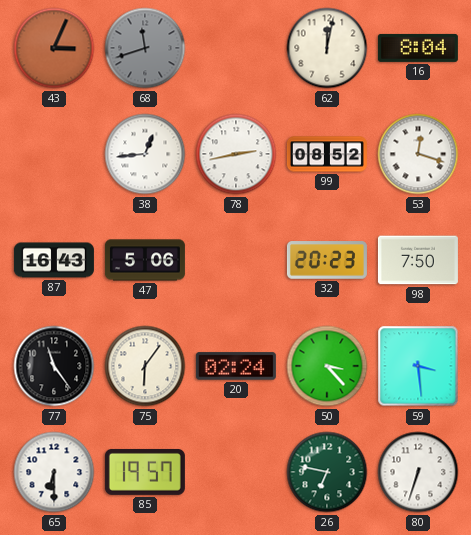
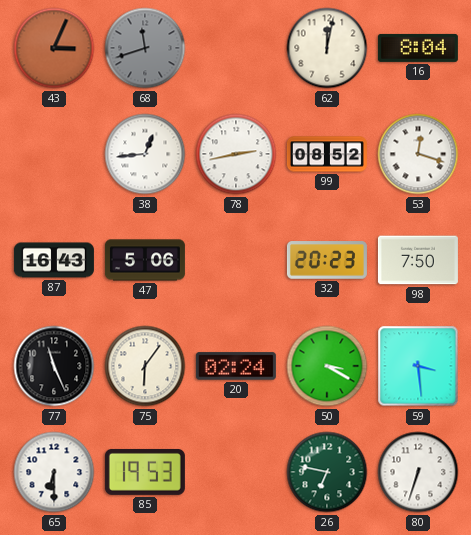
77: 11:24 -> 11:26
50: 3:23 -> 3:20
85: 19:57 -> 19:53
